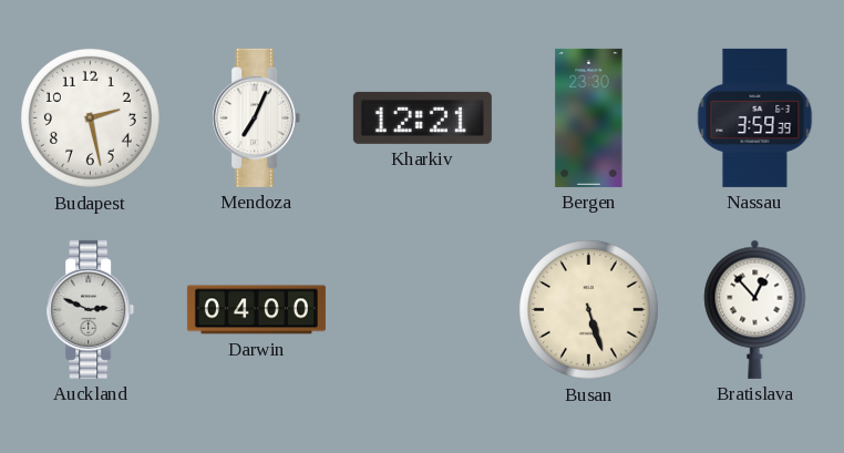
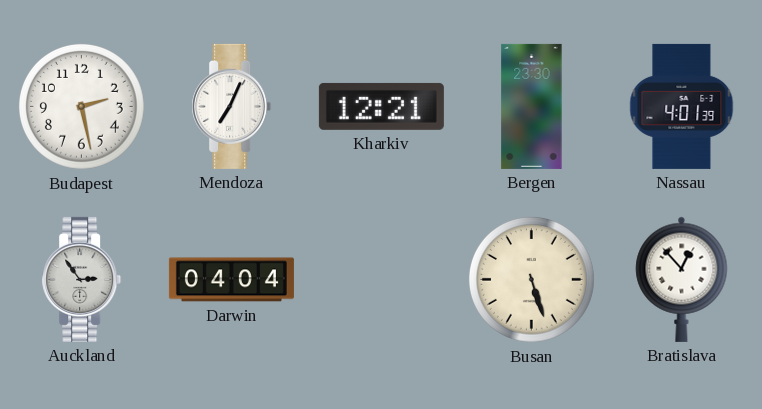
Nassau: 3:59 -> 4:01
Auckland: 2:49 -> 2:54
Darwin: 04:00 -> 04:04
